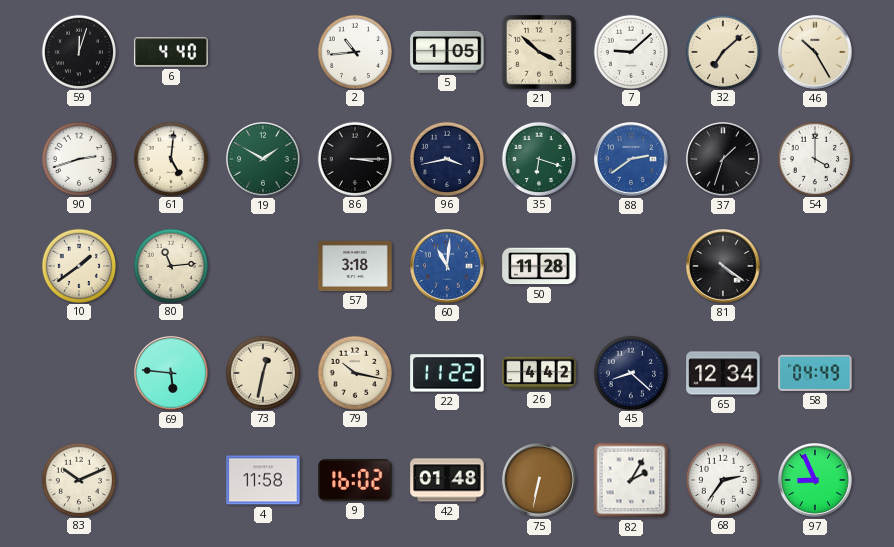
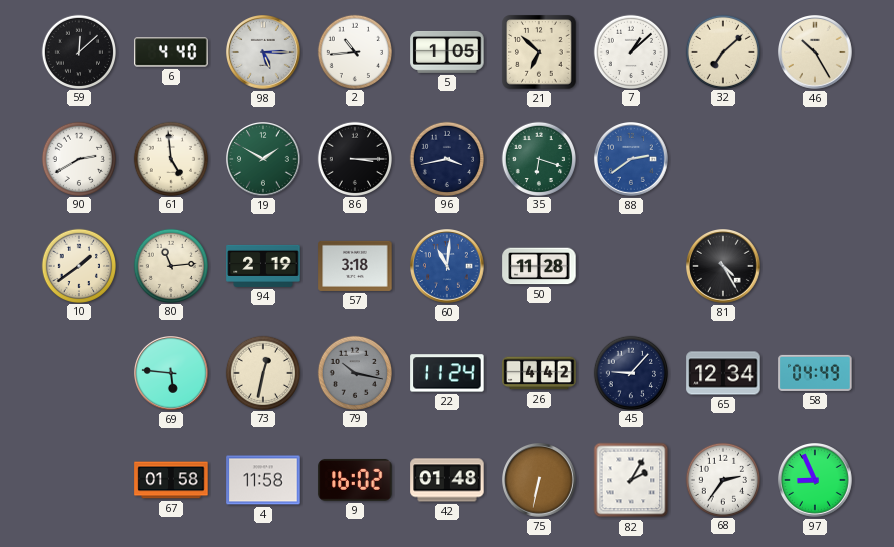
59: 12:03 -> 12:08
98: none -> 5:15
21: 3:52 -> 6:52
7: 9:08 -> 1:08
90: 2:42 -> 2:40
61: 5:01 -> 4:59
37: 1:33 -> none
54: 4:00 -> none
94: none -> 2:19
81: 4:21 -> 4:25
79 dial: cream -> grey
22: 11:22 -> 11:24
45: 8:22 -> 9:07
83: 10:11 -> none
67: none -> 01:58
